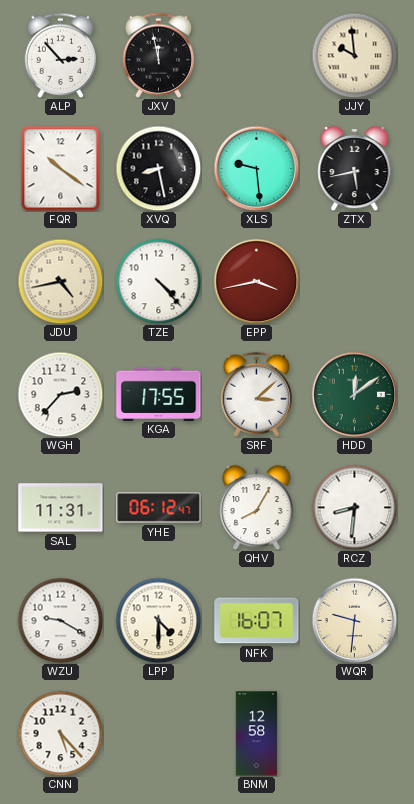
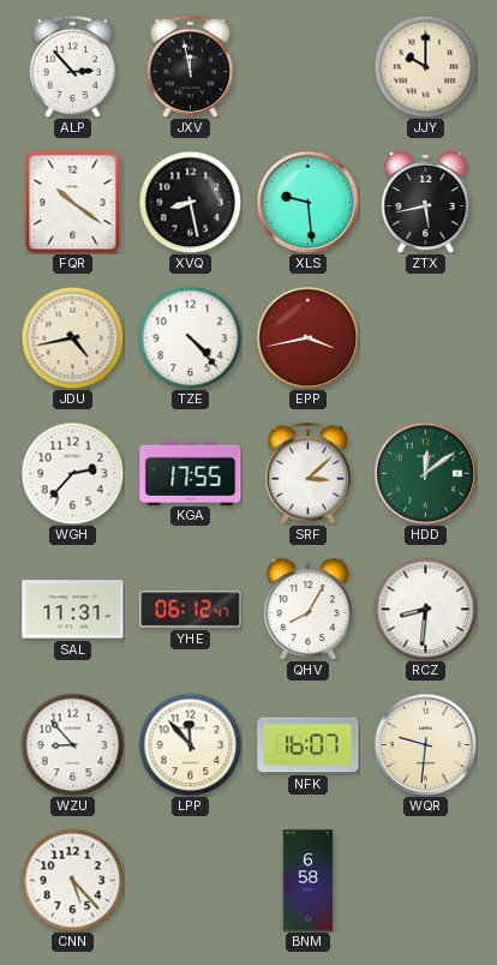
JJY: 9:59 -> 10:00
WZU: 9:20 -> 8:53
LPP: 4:30 -> 11:53
BNM: 12:58 -> 6:58
